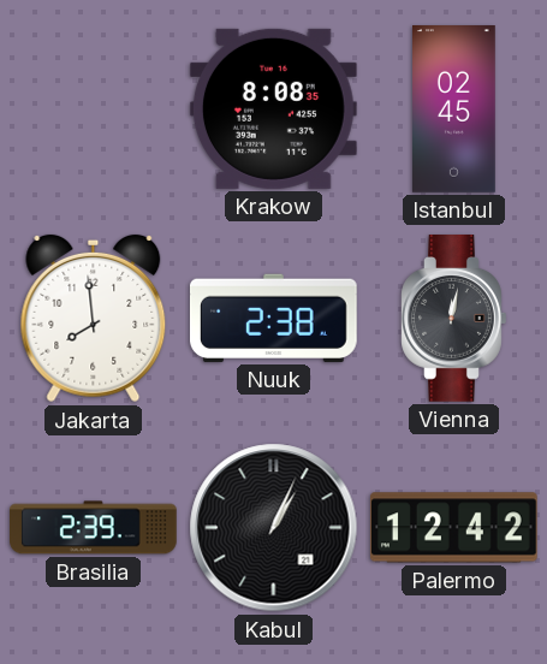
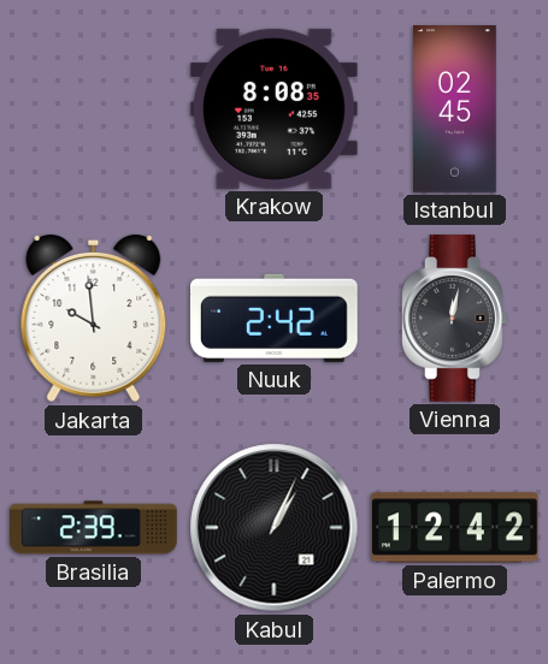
Jakarta: 7:59 -> 9:59
Nuuk: 2:38 -> 2:42
